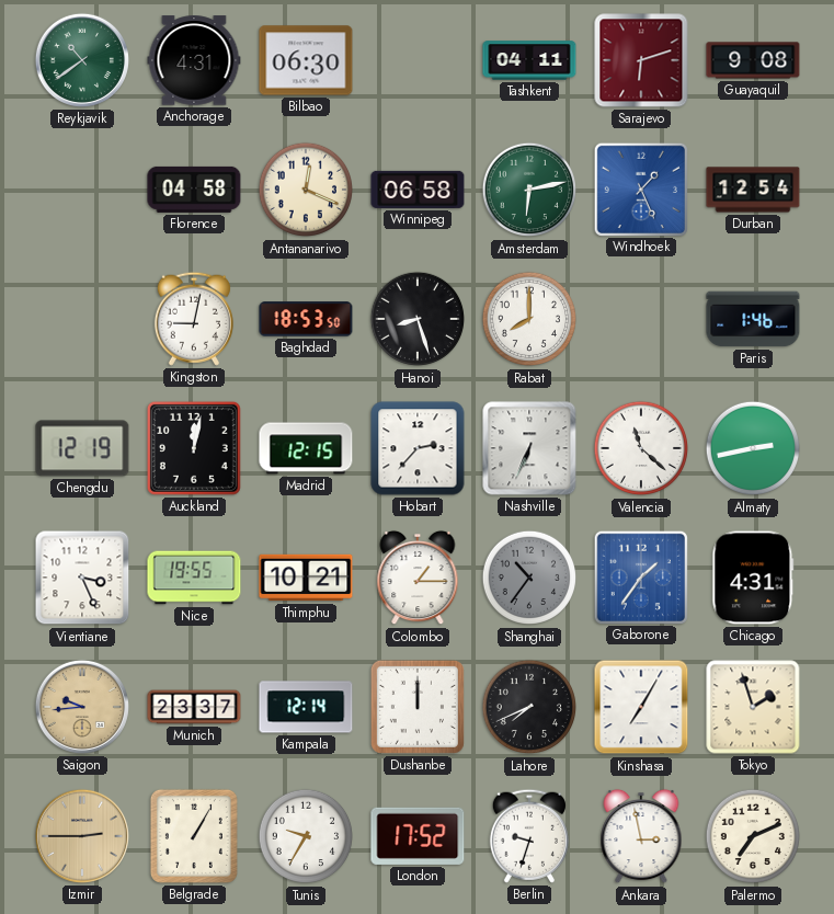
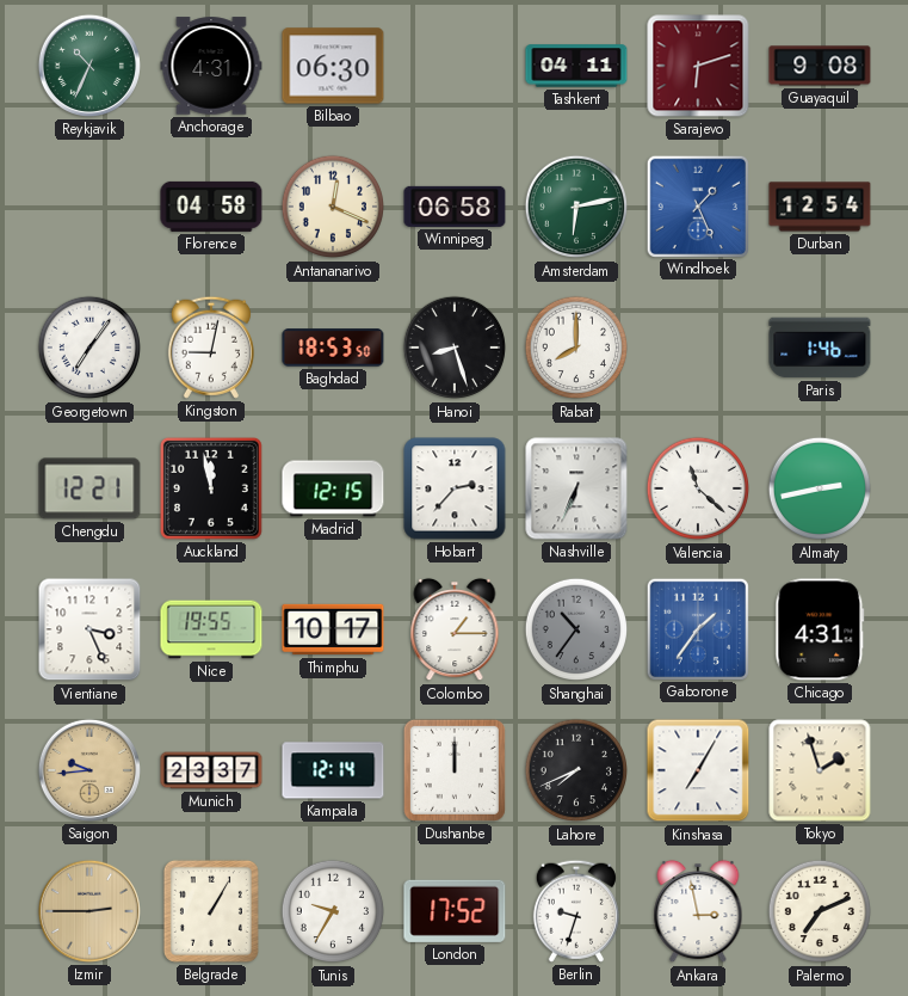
Reykjavik: 10:39 -> 10:34
Georgetown: none -> 7:06
Chengdu: 12:19 -> 12:21
Auckland: 12:02 -> 11:58
Thimphu: 10:21 -> 10:17
